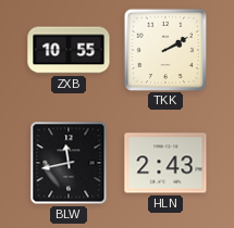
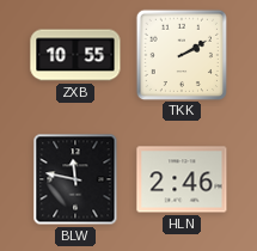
BLW: 11:43 -> 11:47
HLN: 2:43 -> 2:46
